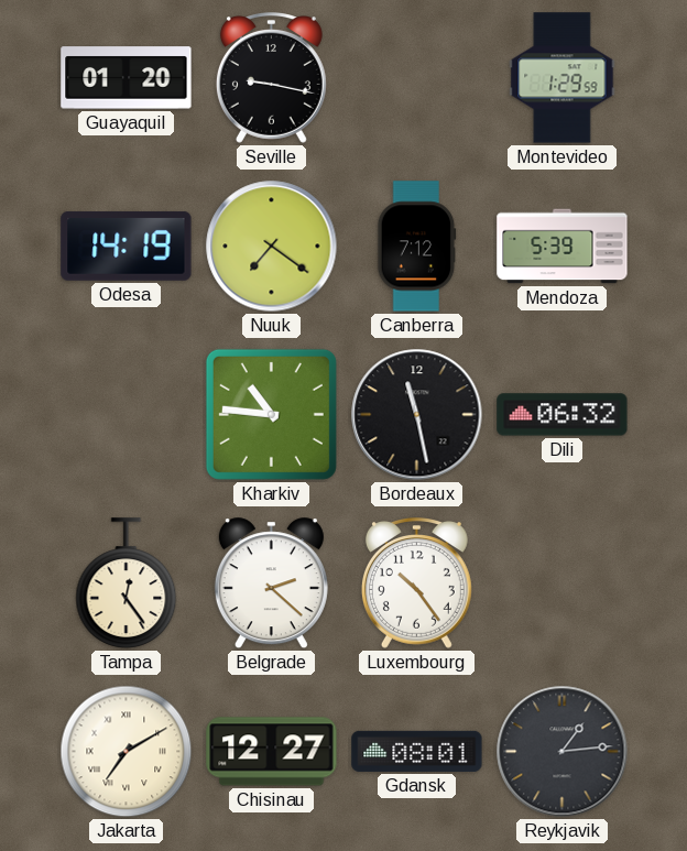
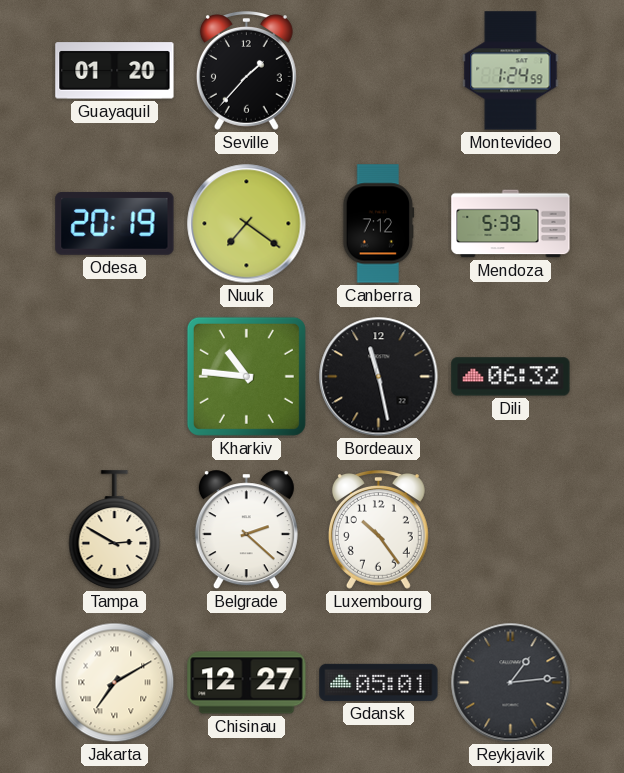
Seville: 9:17 -> 1:37
Montevideo: 1:29 -> 1:24
Odesa: 14:19 -> 20:19
Tampa: 12:24 -> 2:50
Gdansk: 08:01 -> 05:01
